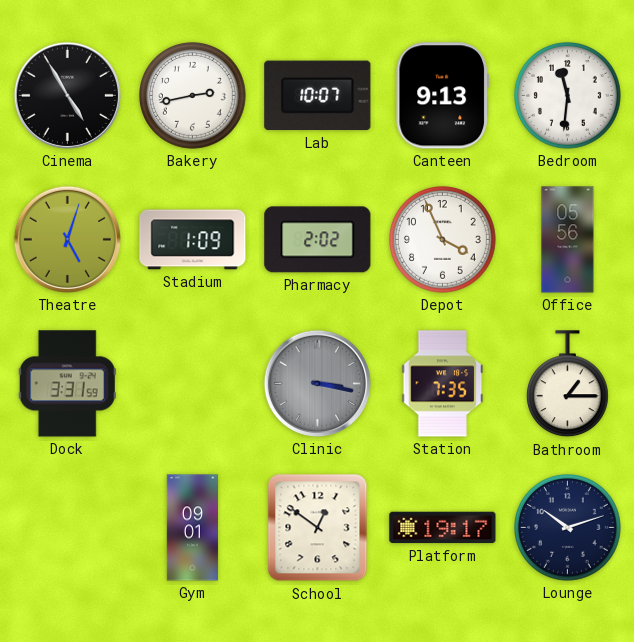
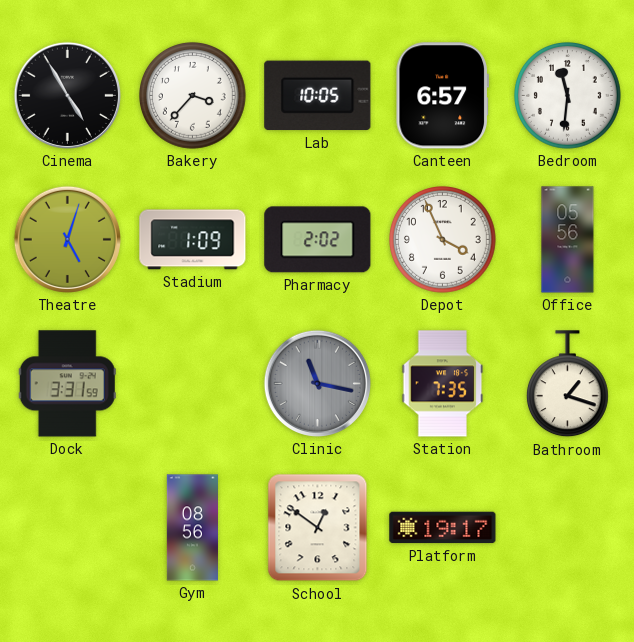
Bakery: 2:43 -> 3:37
Lab: 10:07 -> 10:05
Canteen: 9:13 -> 6:57
Clinic: 3:17 -> 11:17
Bathroom: 1:15 -> 1:18
Gym: 09:01 -> 08:56
Lounge: 10:12 -> none
